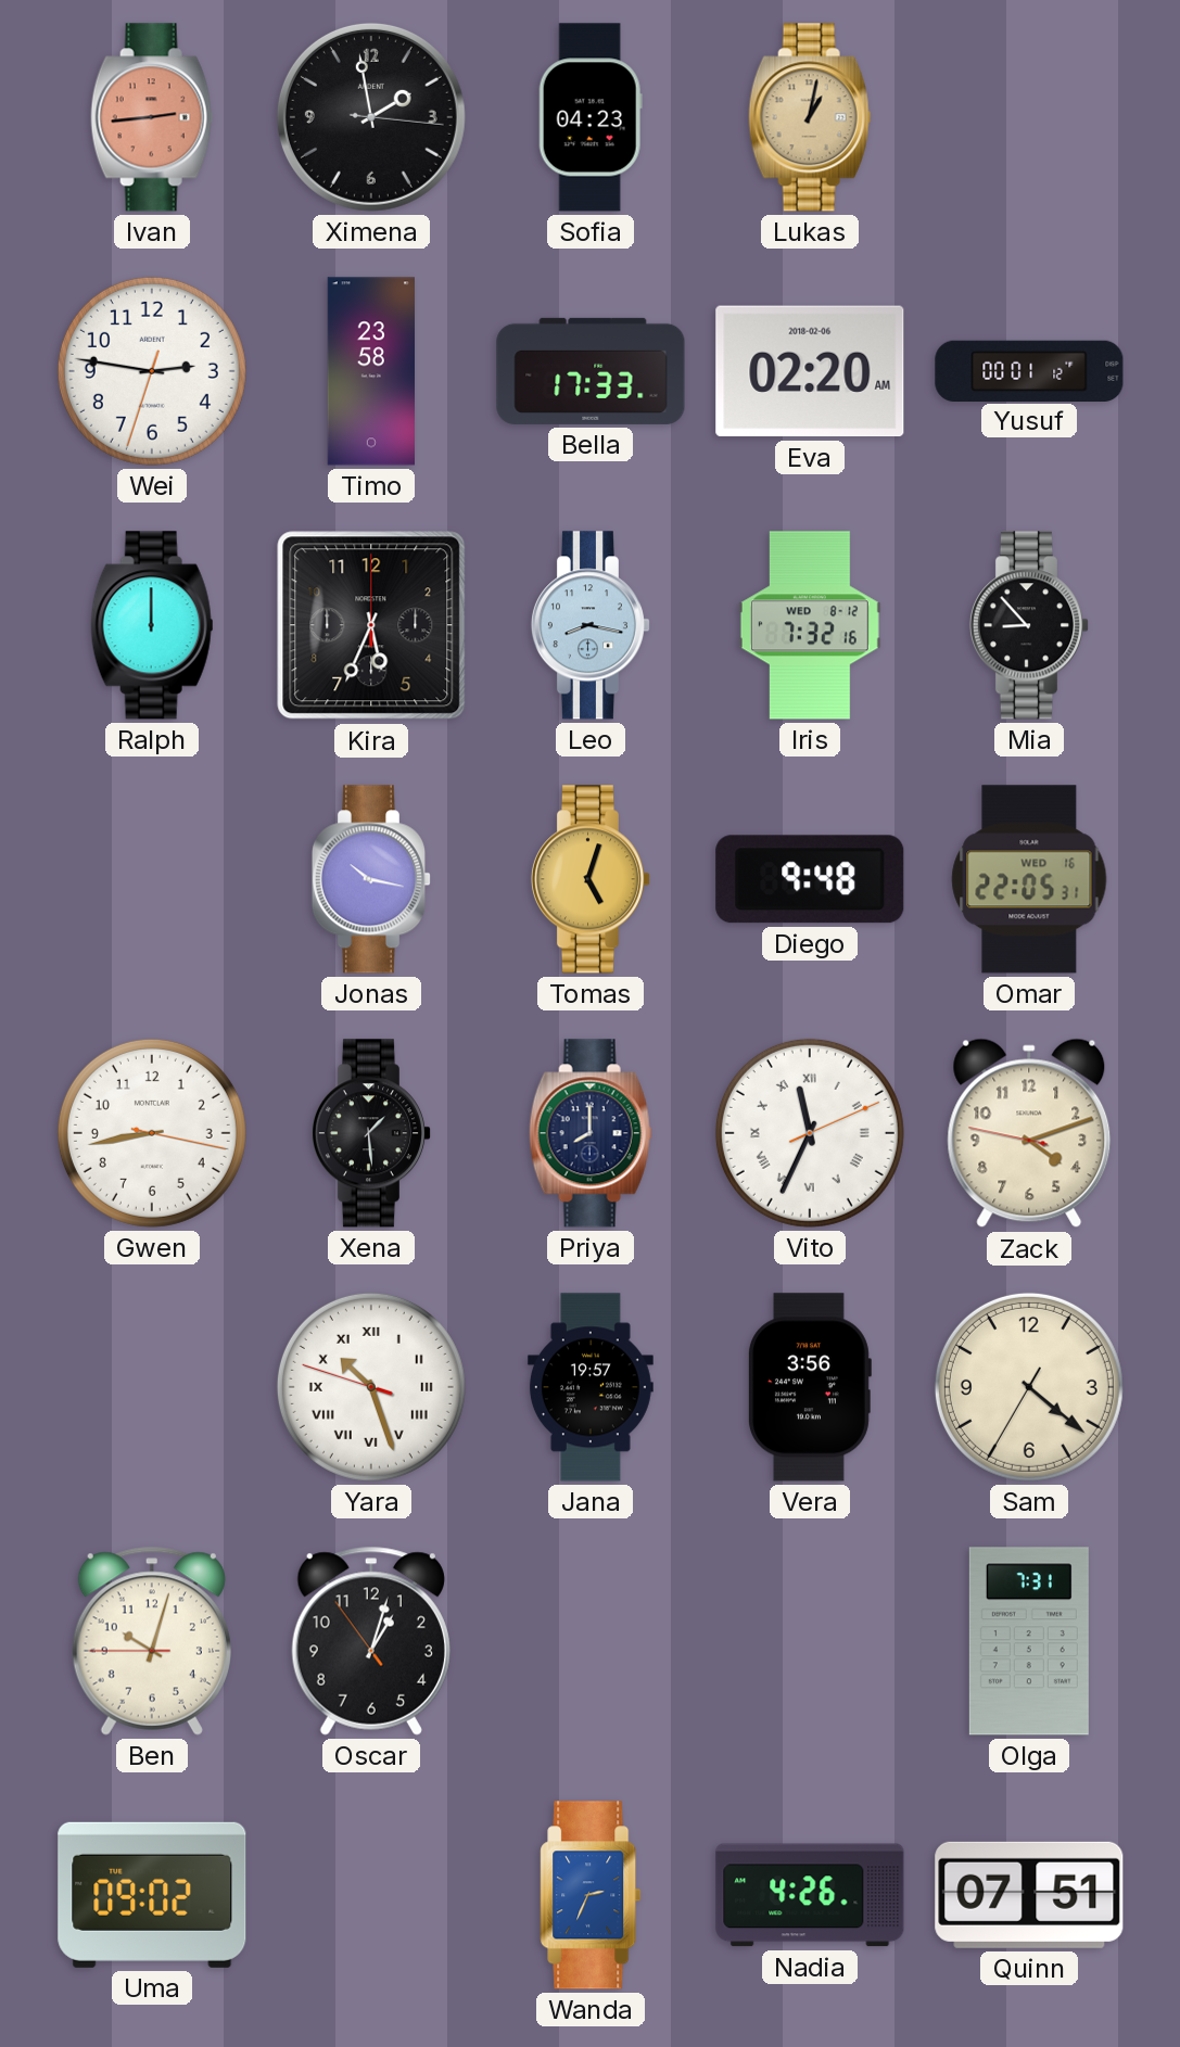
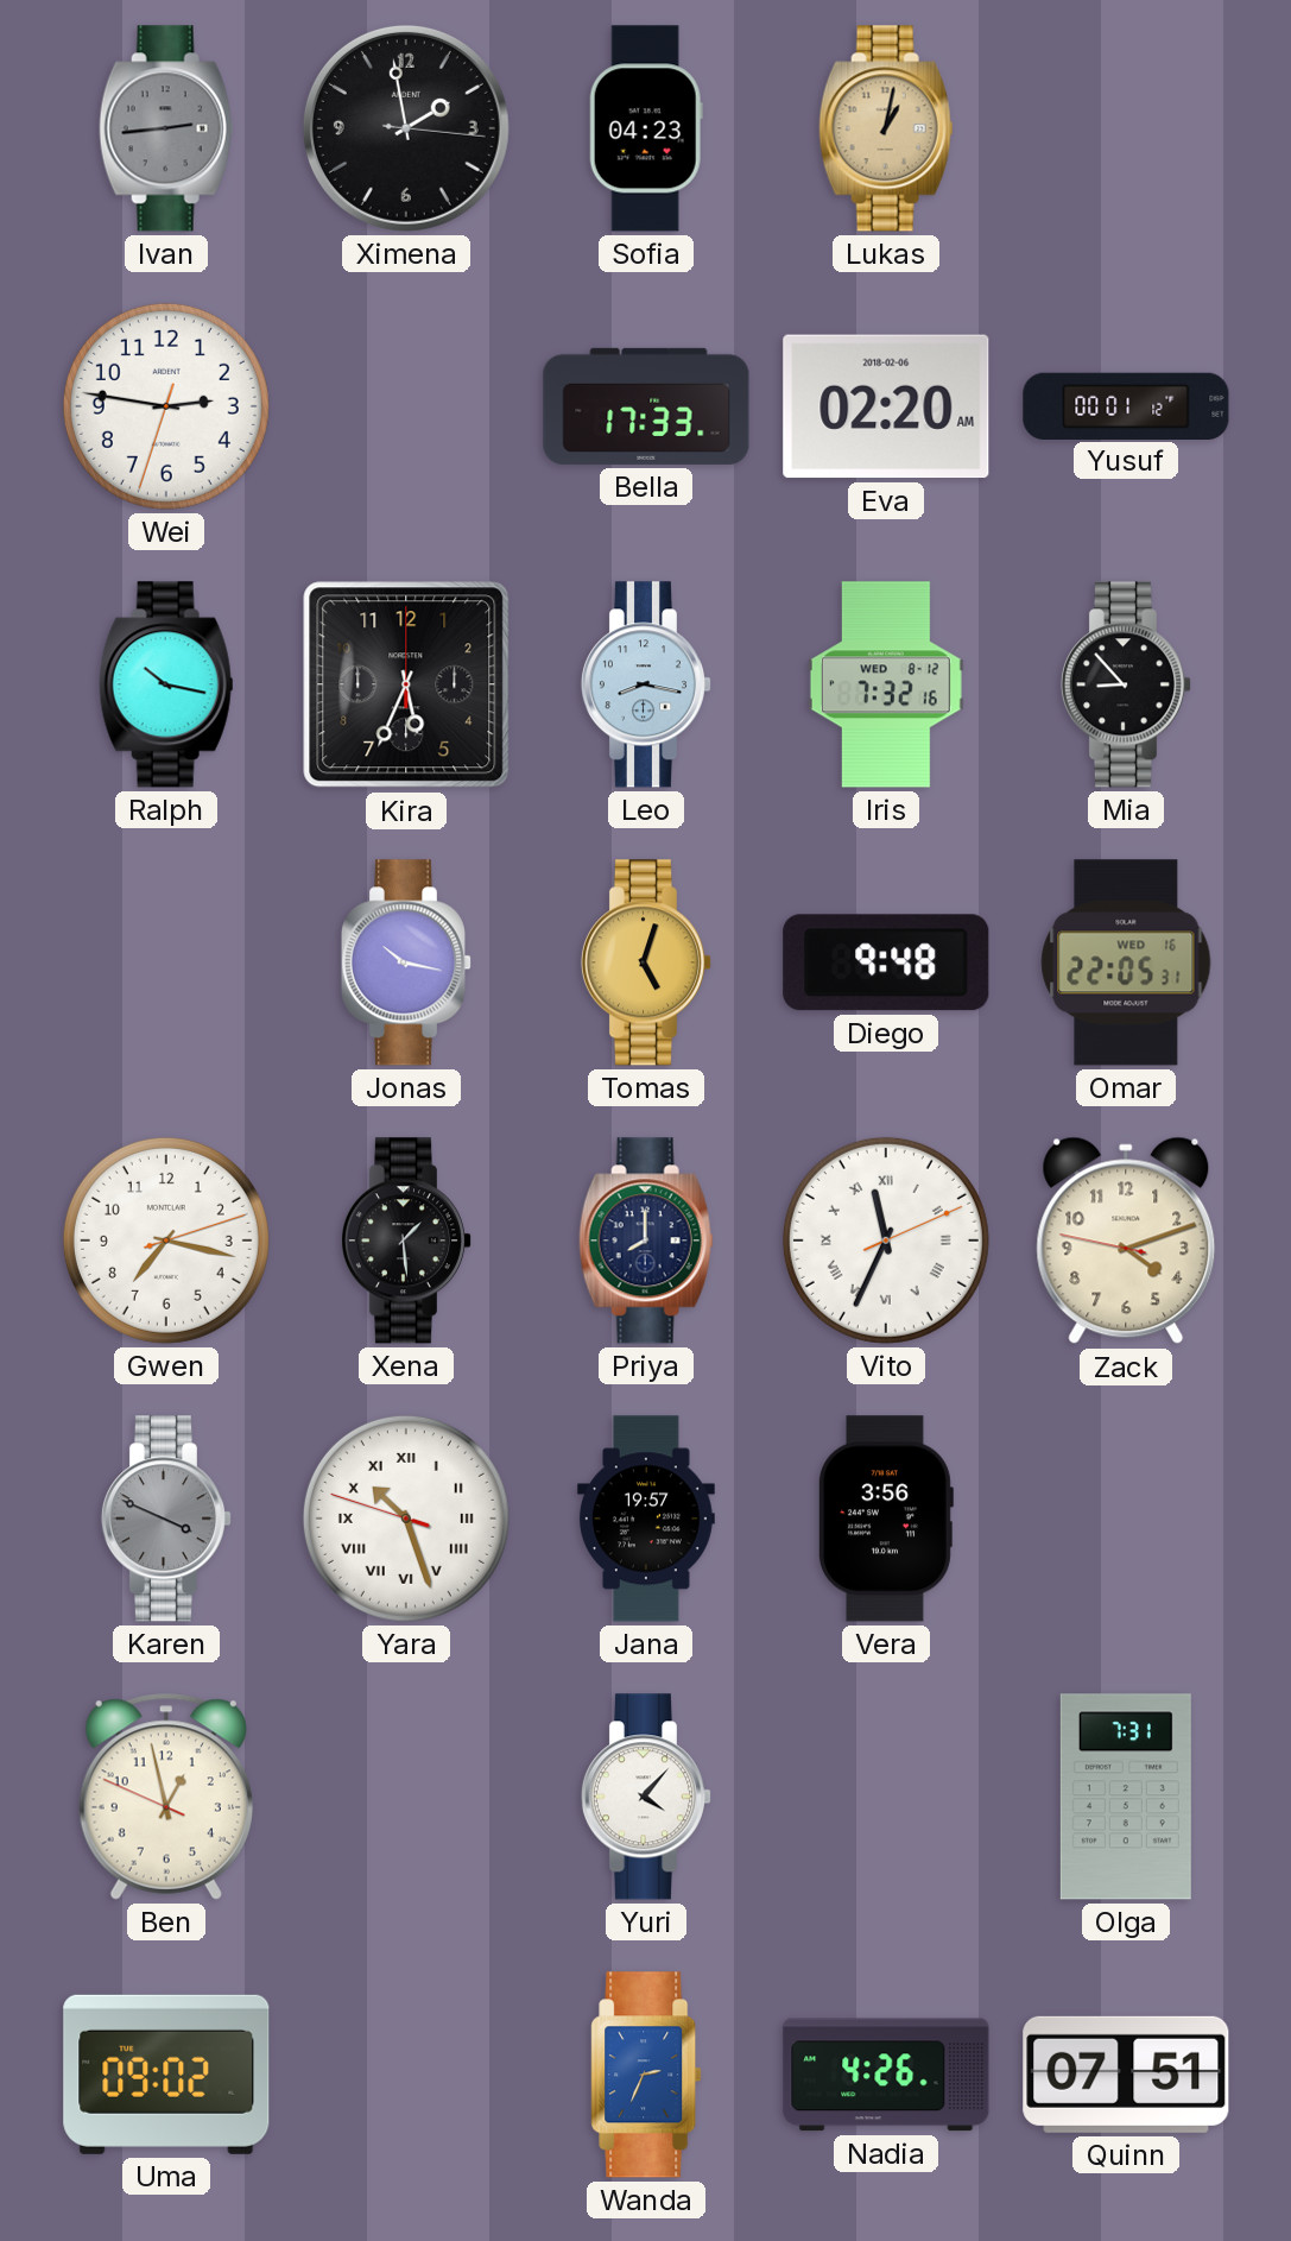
Ivan dial: salmon -> grey
Timo: 23:58 -> none
Ralph: 12:00 -> 10:17
Gwen: 8:43 -> 7:17
Karen: none -> 3:49
Sam: 4:21 -> none
Ben: 10:02 -> 12:57
Oscar: 1:02 -> none
Yuri: none -> 4:07
